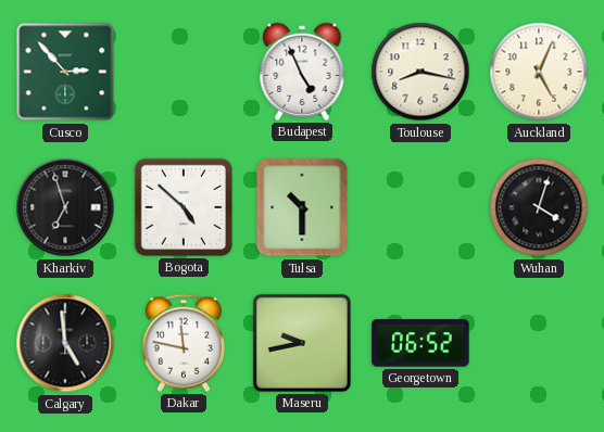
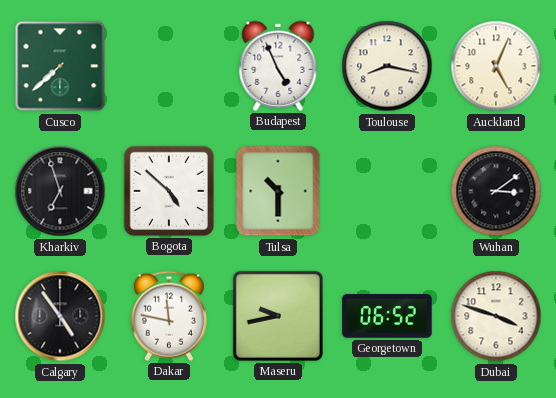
Cusco: 2:53 -> 7:38
Wuhan: 4:03 -> 3:09
Calgary: 4:59 -> 4:54
Dubai: none -> 3:48
